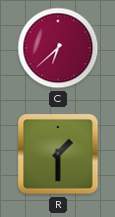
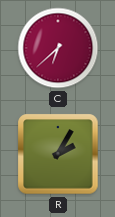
R: 1:30 -> 2:05
